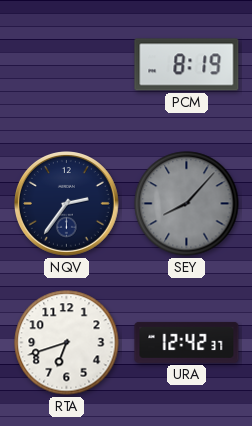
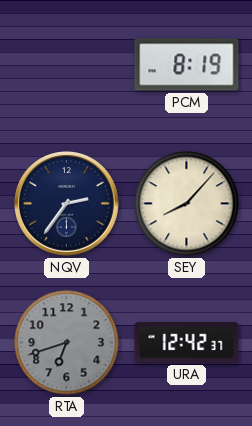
SEY dial: grey -> cream
RTA dial: white -> grey
